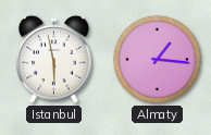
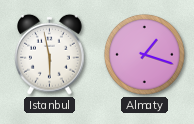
Almaty: 1:16 -> 1:18
